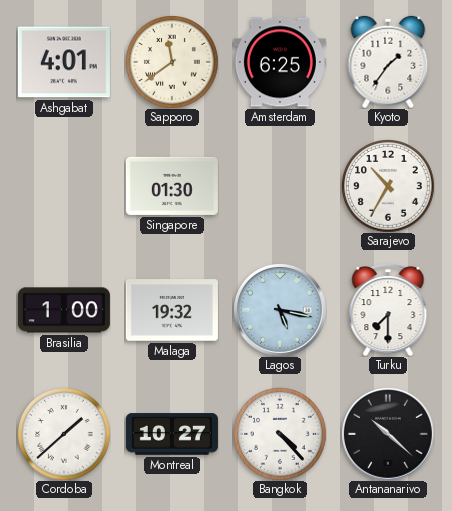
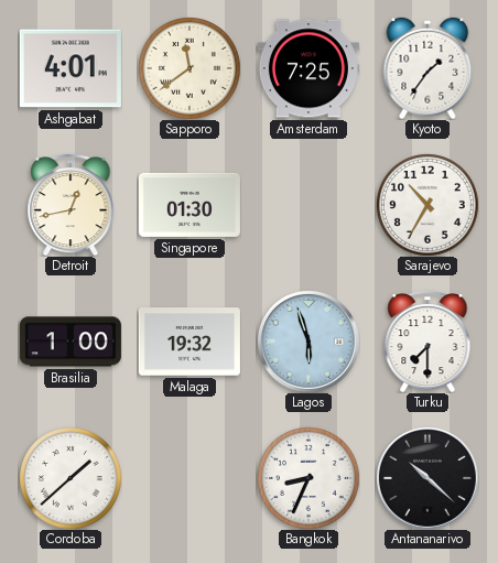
Amsterdam: 6:25 -> 7:25
Detroit: none -> 12:43
Lagos: 5:17 -> 5:57
Montreal: 10:27 -> none
Bangkok: 4:23 -> 8:34
